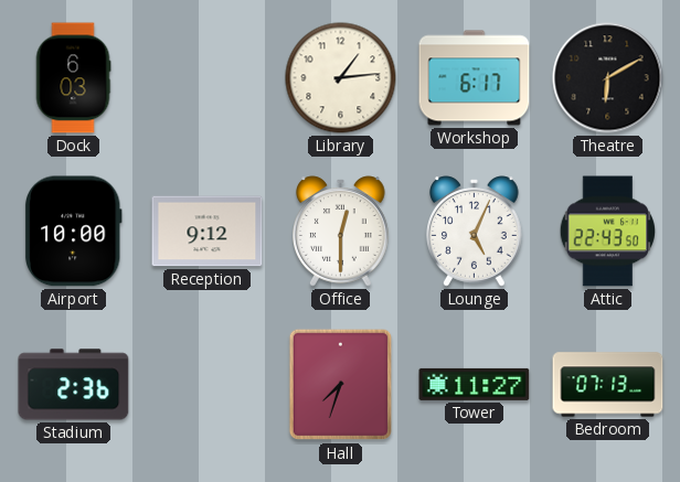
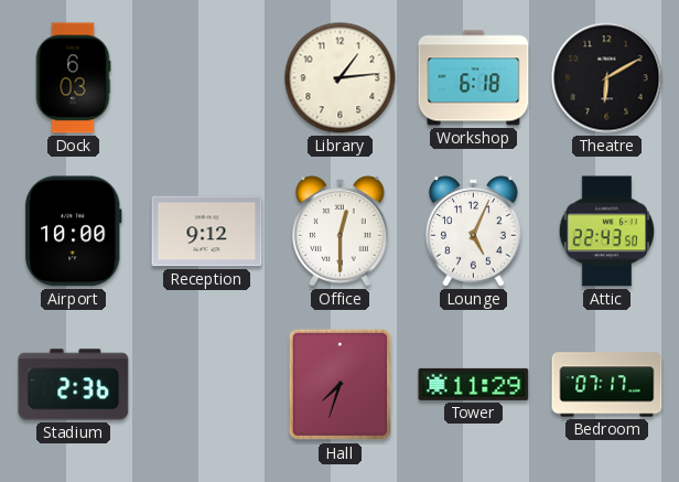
Workshop: 6:17 -> 6:18
Tower: 11:27 -> 11:29
Bedroom: 07:13 -> 07:17
